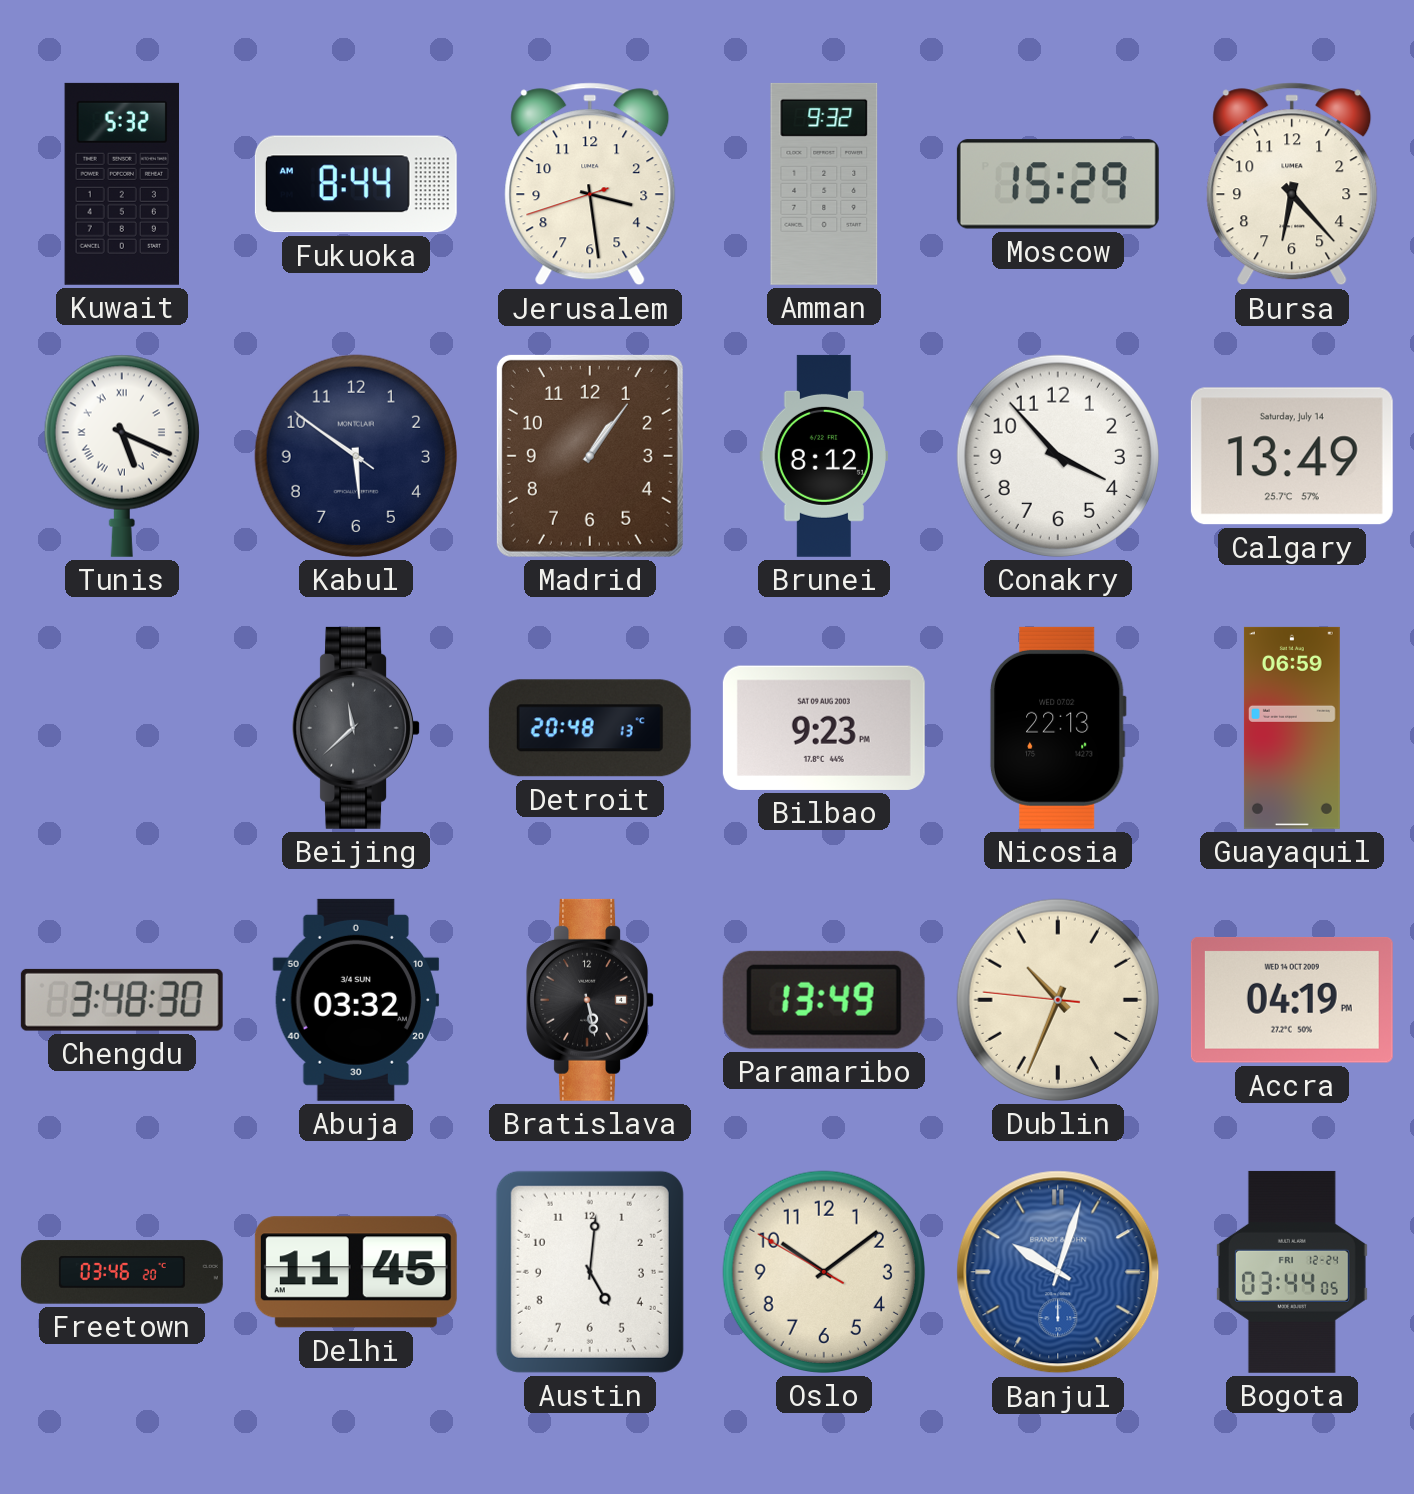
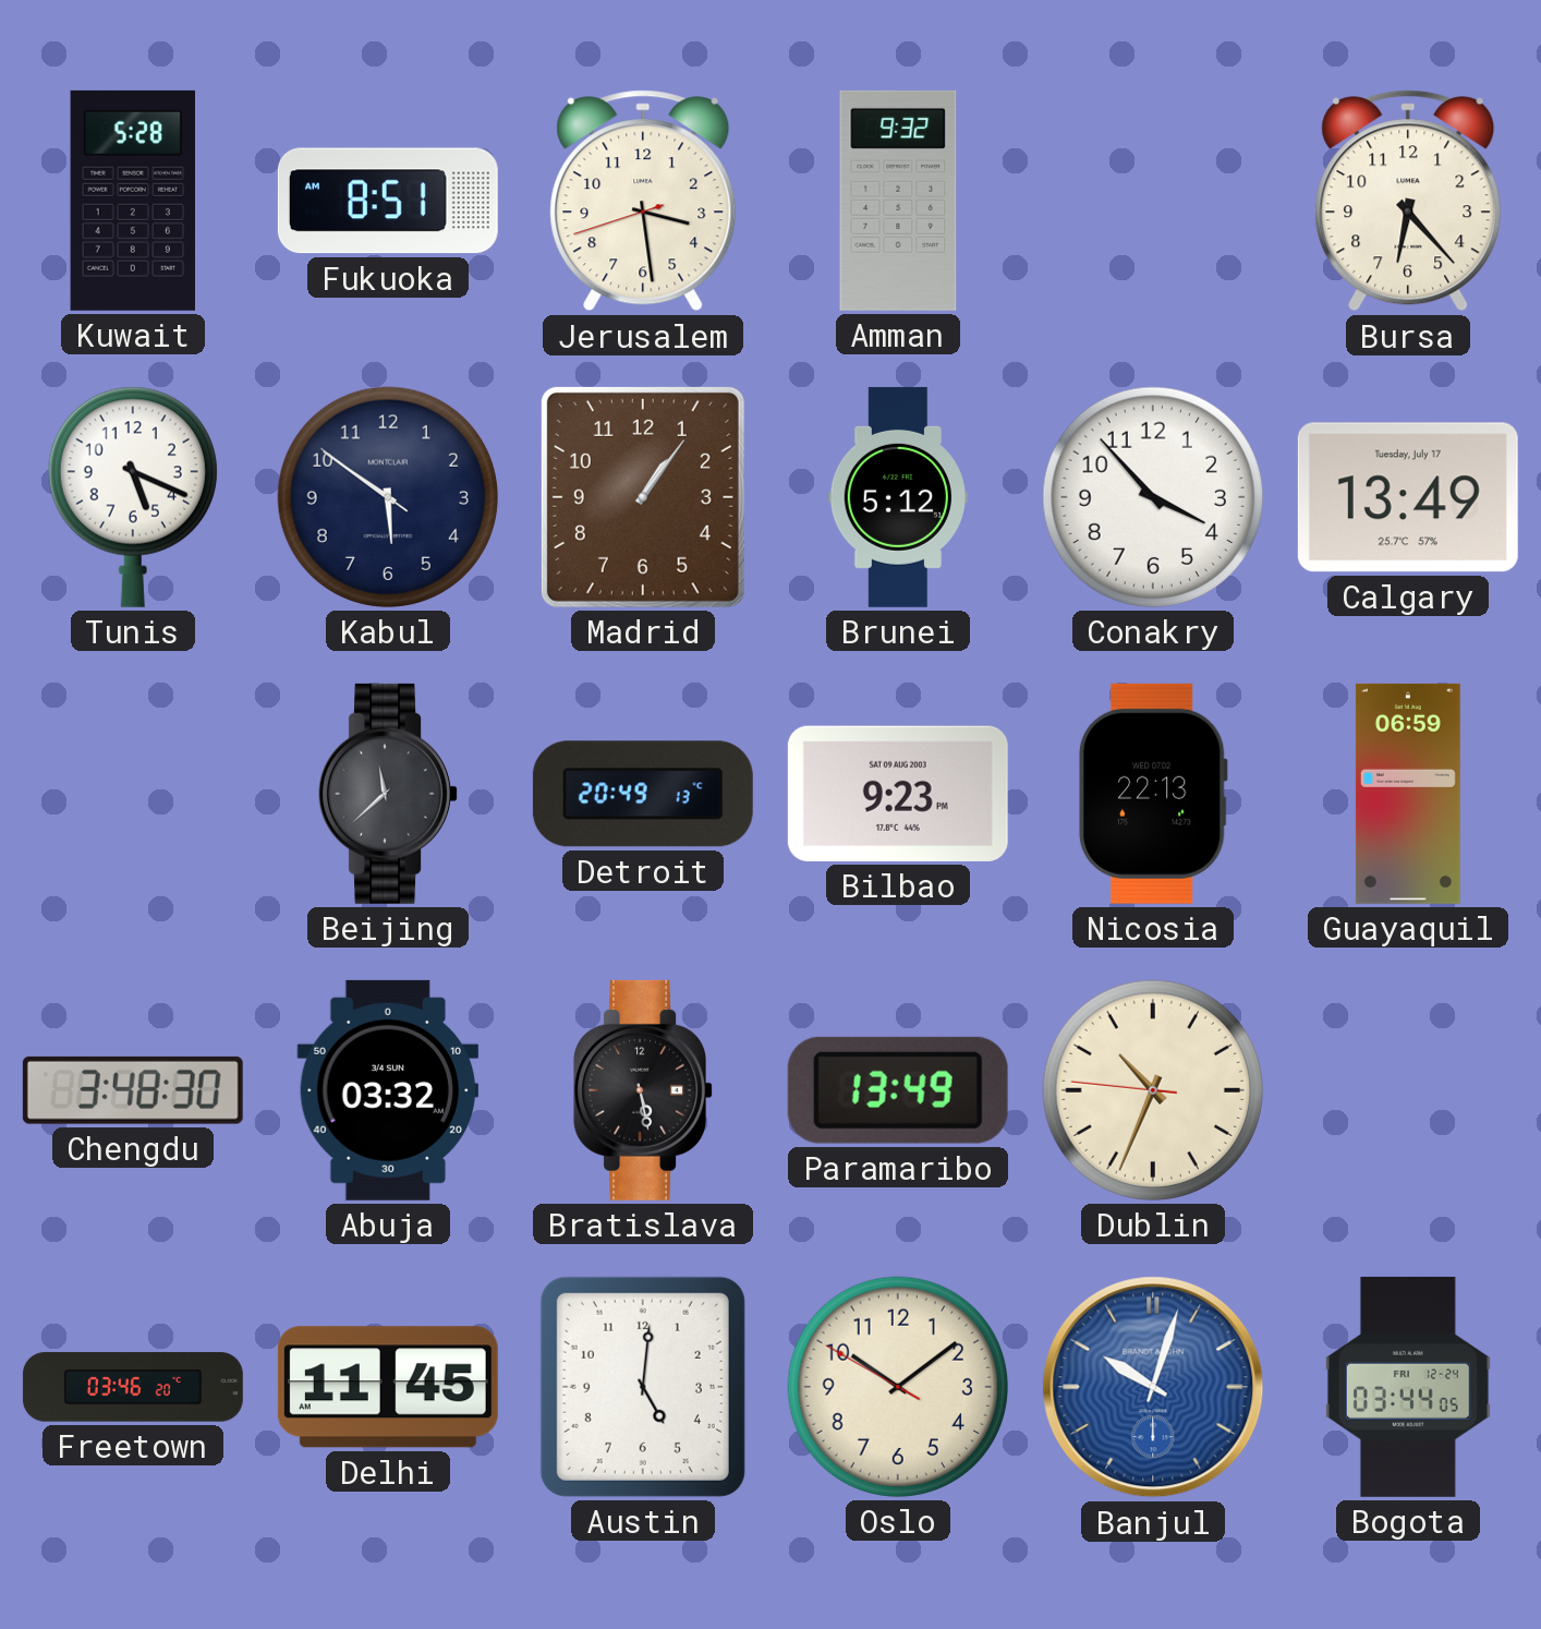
Kuwait: 5:32 -> 5:28
Fukuoka: 8:44 -> 8:51
Moscow: 15:29 -> none
Tunis numerals: Roman -> Arabic
Brunei: 8:12 -> 5:12
Calgary date: Saturday, July 14 -> Tuesday, July 17
Detroit: 20:48 -> 20:49
Accra: 04:19 -> none
